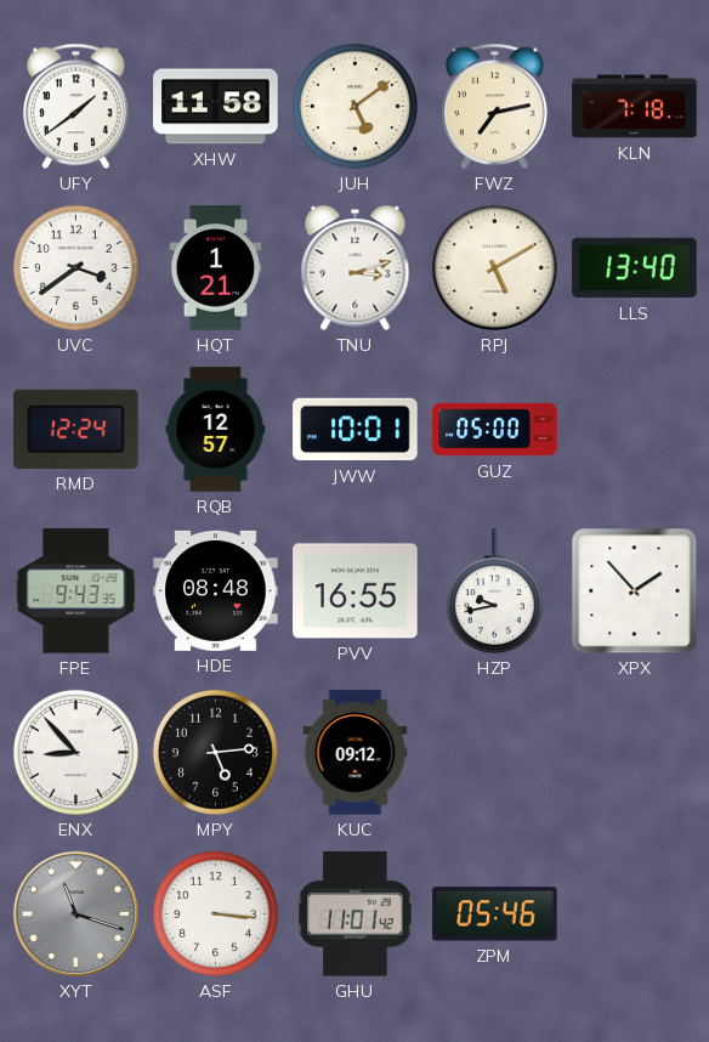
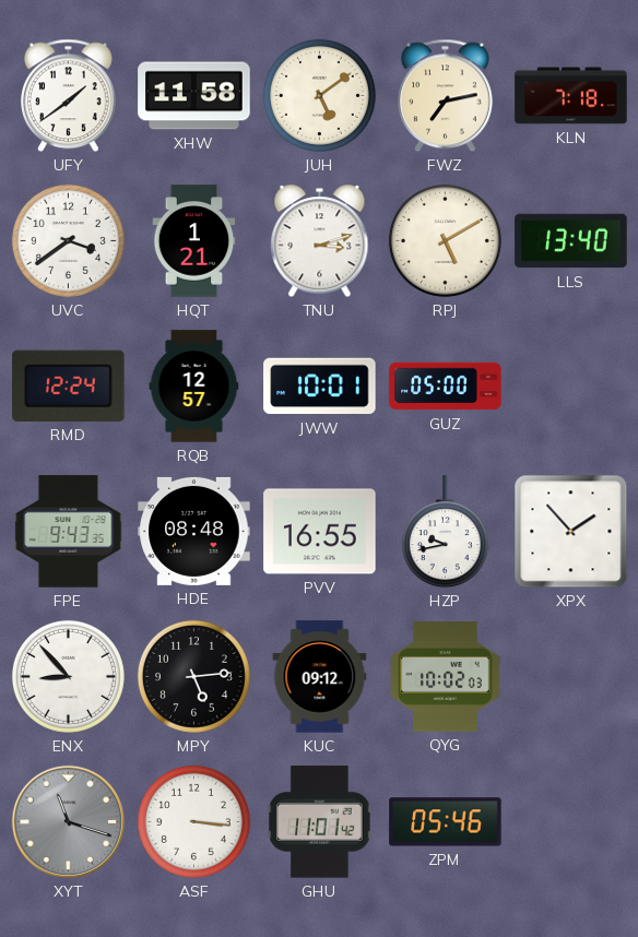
QYG: none -> 10:02
